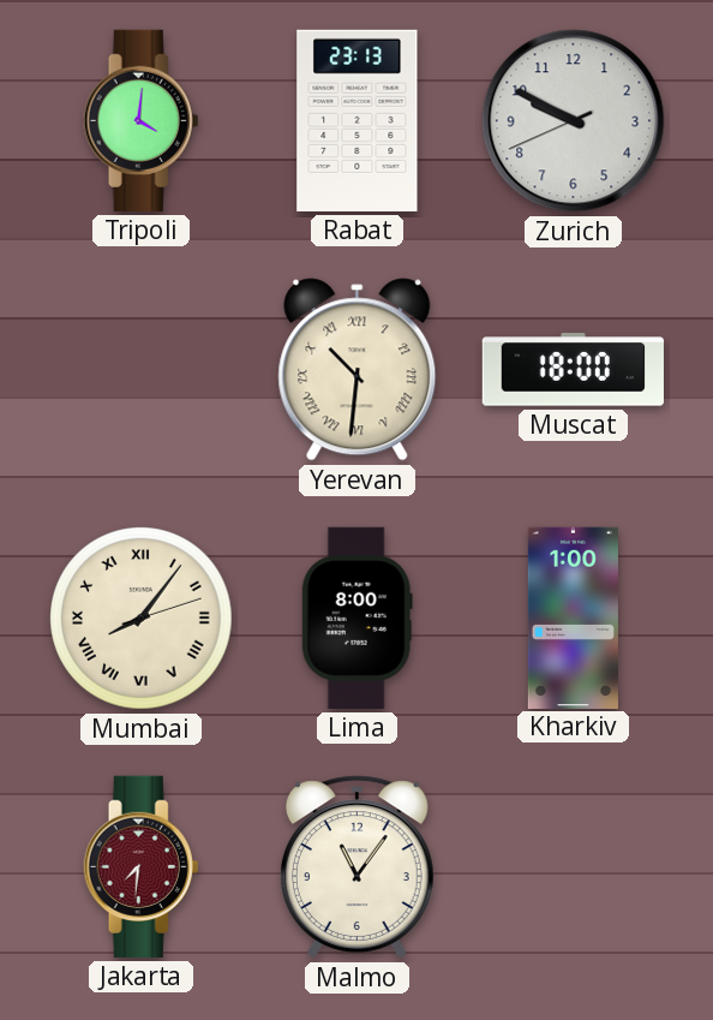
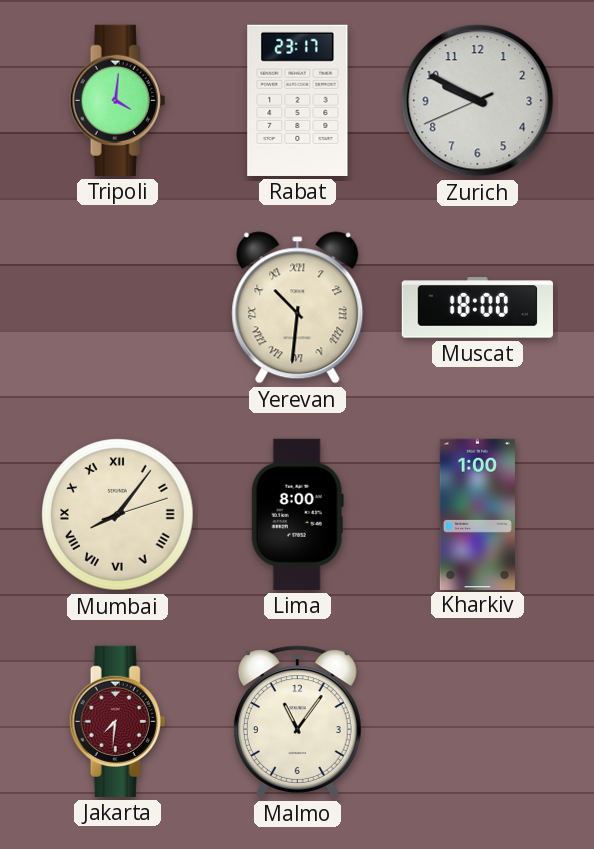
Rabat: 23:13 -> 23:17
